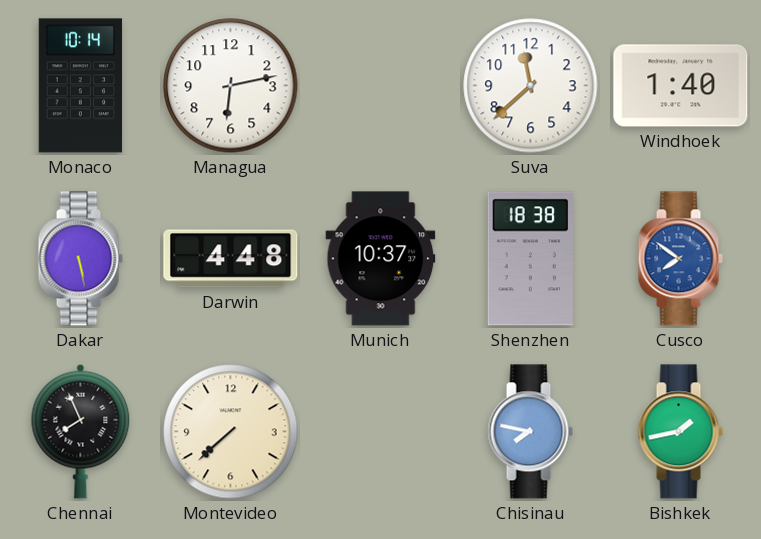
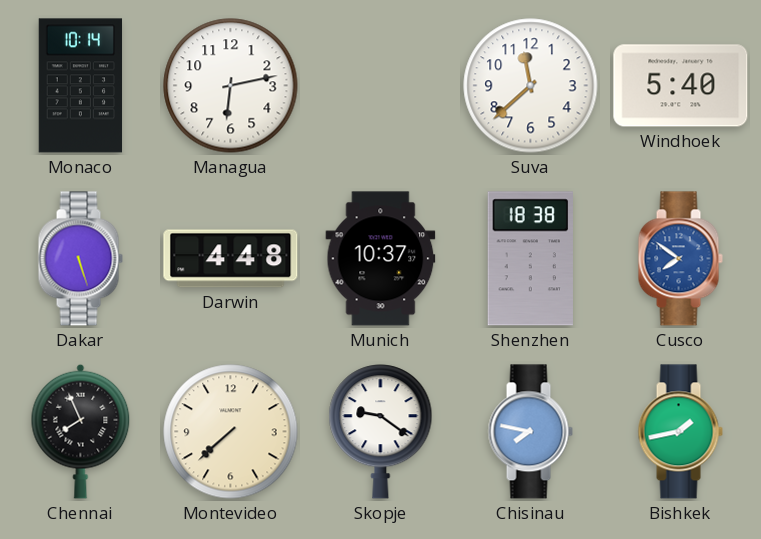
Windhoek: 1:40 -> 5:40
Dakar: 5:28 -> 5:27
Skopje: none -> 9:21
